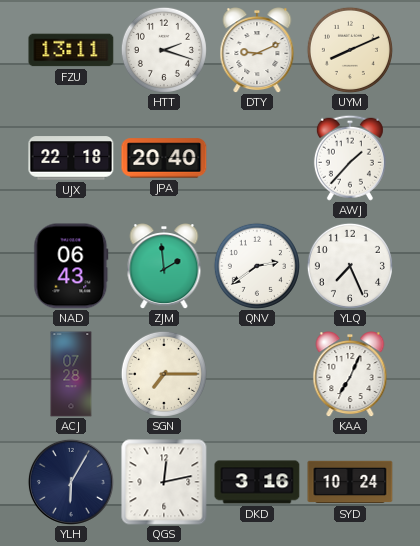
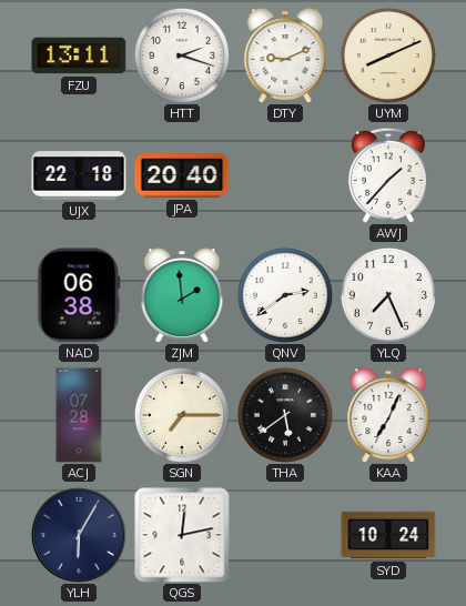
NAD: 06:43 -> 06:38
THA: none -> 5:39
DKD: 3:16 -> none
